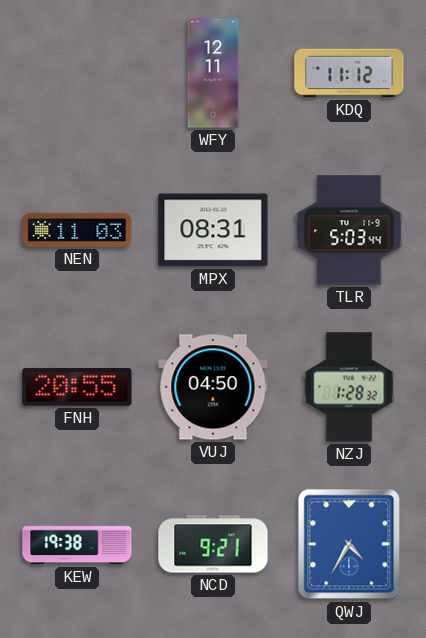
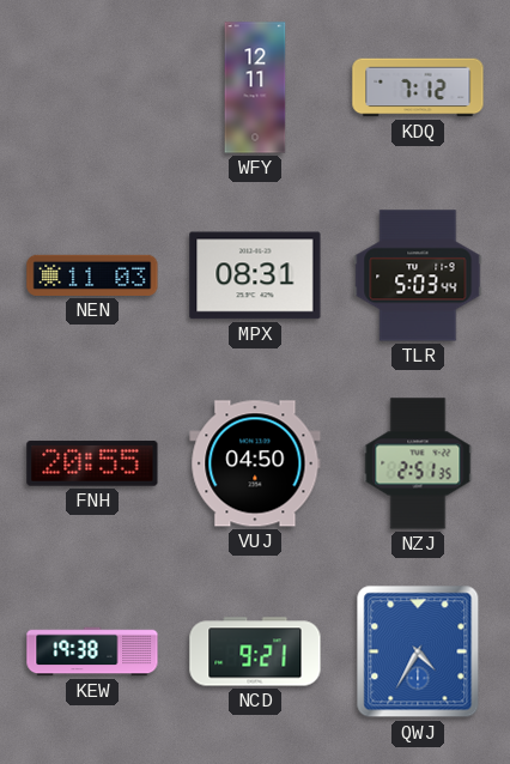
KDQ: 11:12 -> 7:12
NZJ: 1:28 -> 2:51
